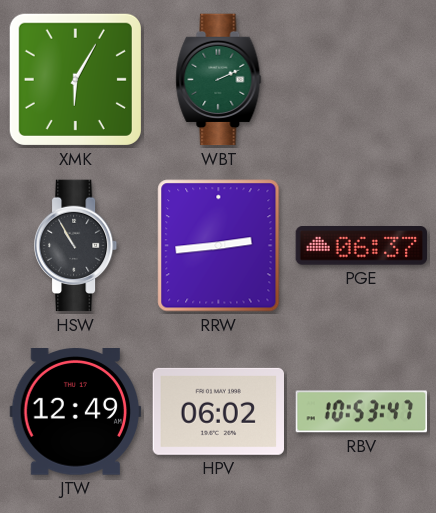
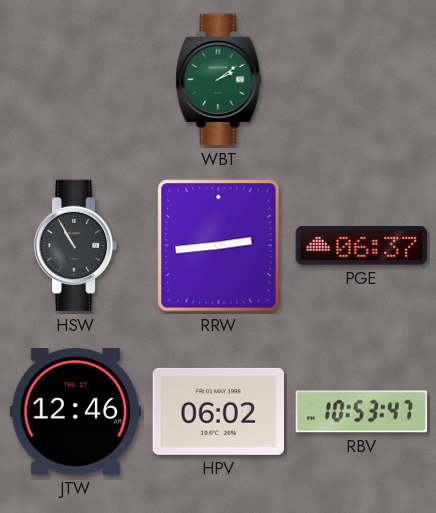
XMK: 6:05 -> none
WBT: 2:11 -> 2:09
JTW: 12:49 -> 12:46
